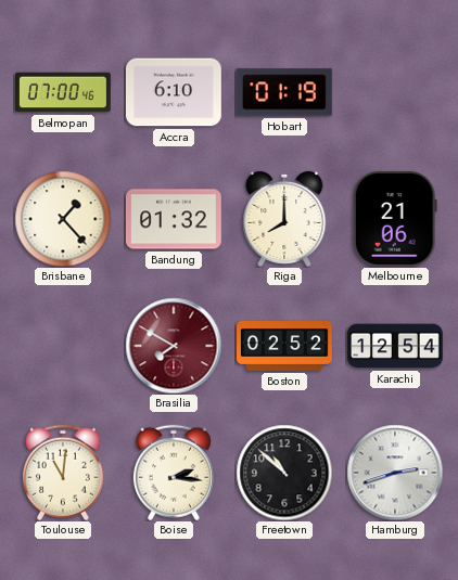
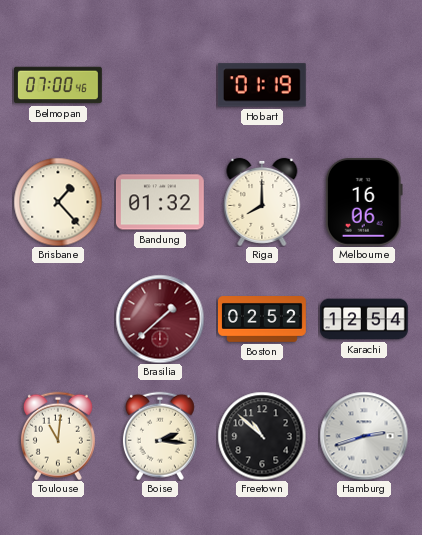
Accra: 6:10 -> none
Melbourne: 21:06 -> 16:06
Brasilia: 7:50 -> 1:38
